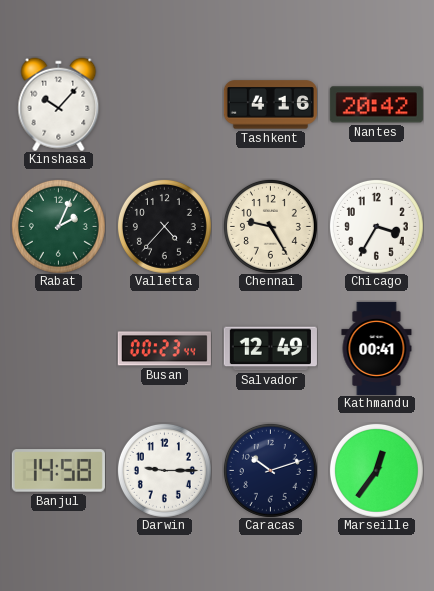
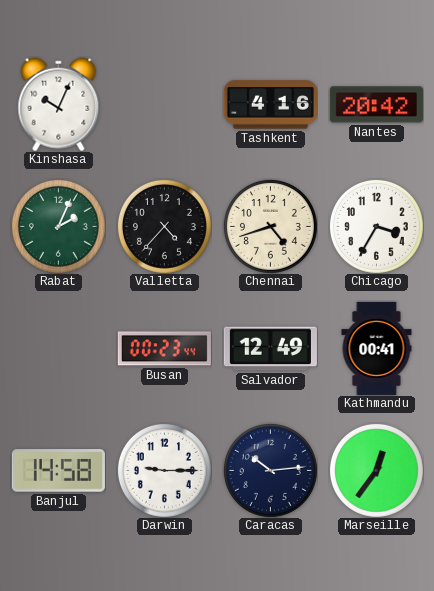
Kinshasa: 10:07 -> 10:04
Chennai: 9:25 -> 4:42
Caracas: 10:12 -> 10:14
